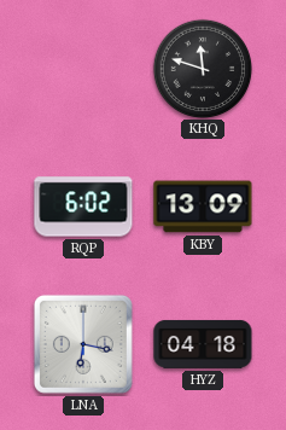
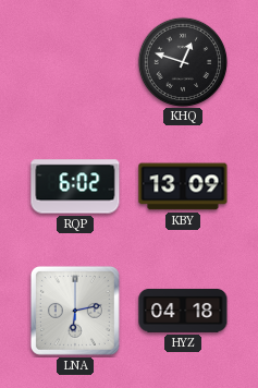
KHQ: 11:48 -> 12:48
LNA: 6:17 -> 6:13
